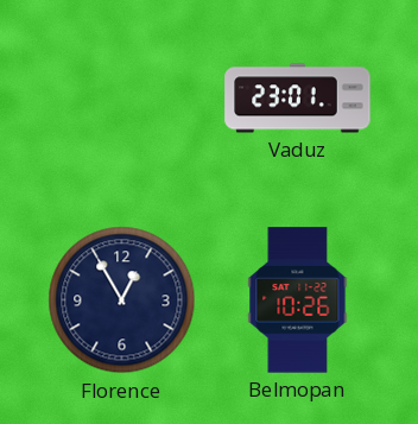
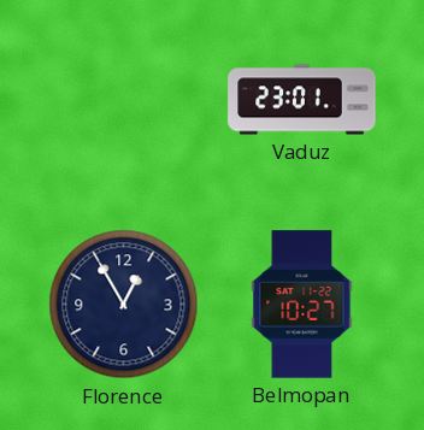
Belmopan: 10:26 -> 10:27
